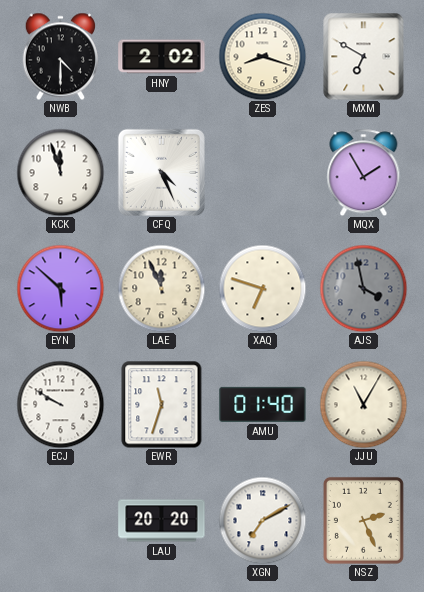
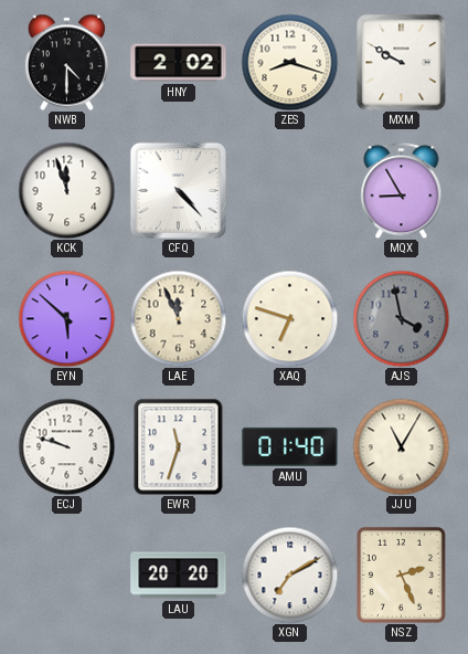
MXM: 6:50 -> 9:50
CFQ: 4:26 -> 4:23
MQX: 1:55 -> 8:55
ECJ: 9:50 -> 9:48
